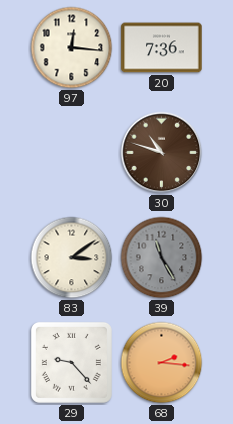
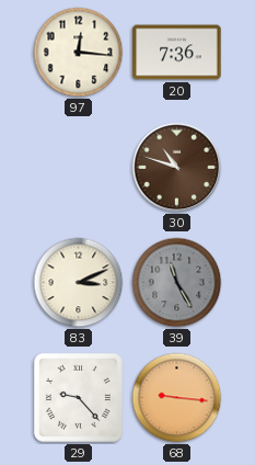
83: 3:09 -> 3:11
68: 2:16 -> 9:16
